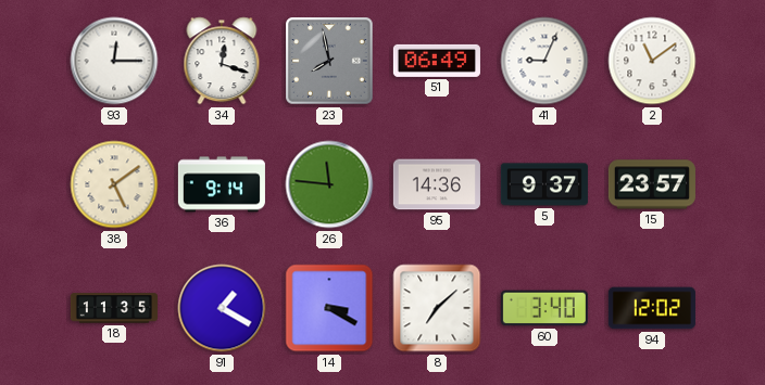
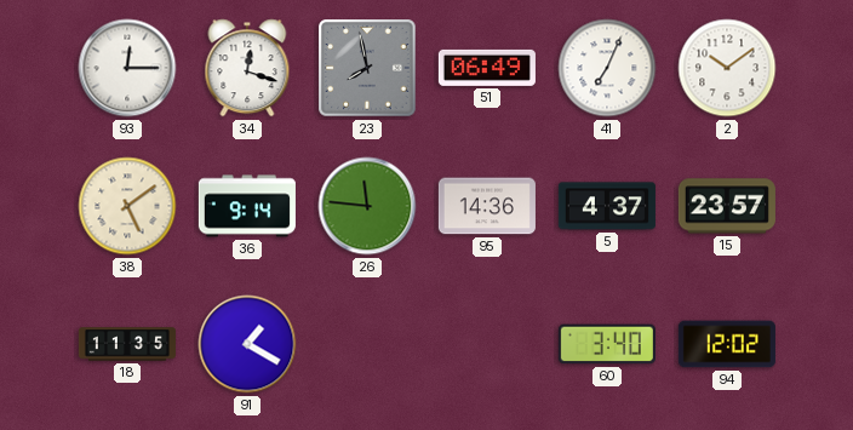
41: 9:04 -> 7:04
2: 11:09 -> 10:09
5: 9:37 -> 4:37
14: 3:20 -> none
8: 7:08 -> none
